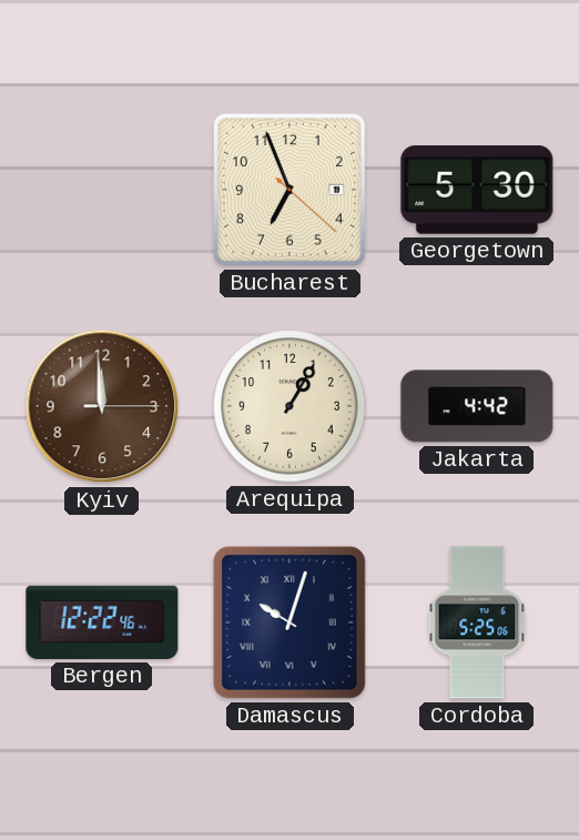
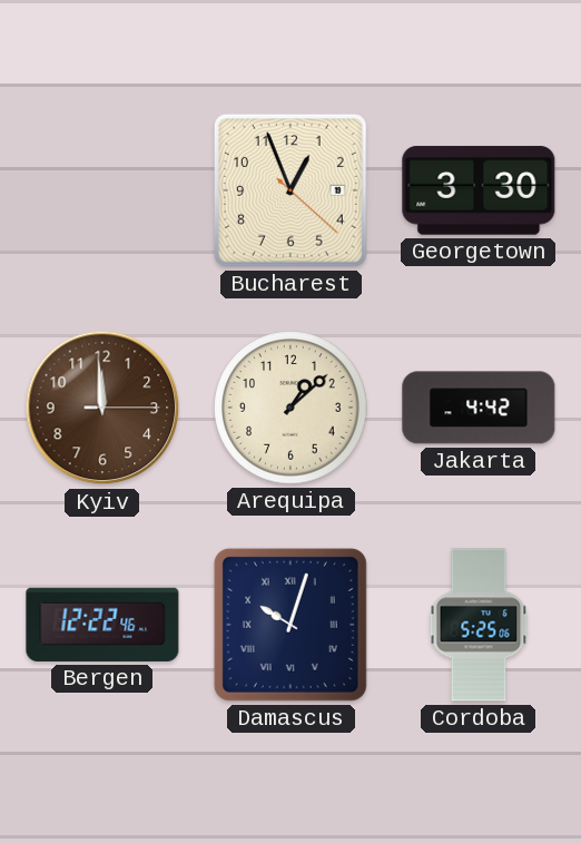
Bucharest: 6:56 -> 12:56
Georgetown: 5:30 -> 3:30
Arequipa: 1:05 -> 1:08
